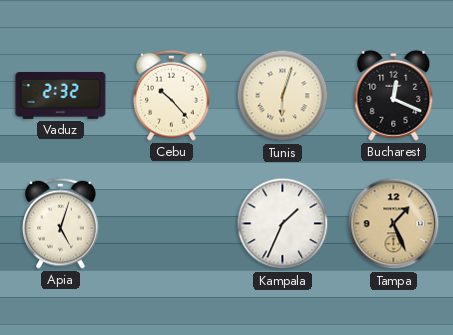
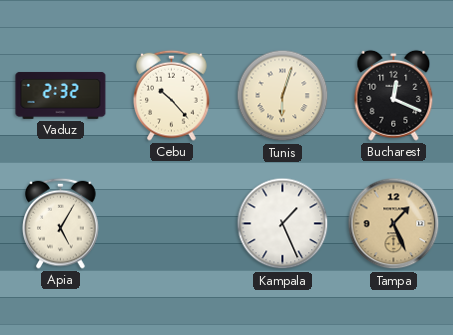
Apia: 5:03 -> 5:05
Kampala: 1:34 -> 1:26
